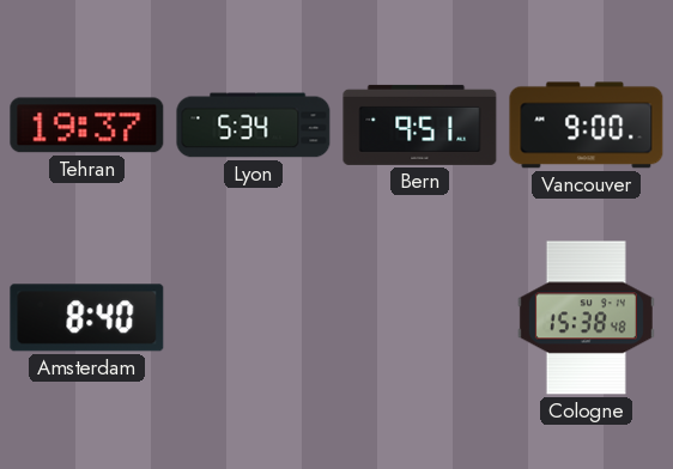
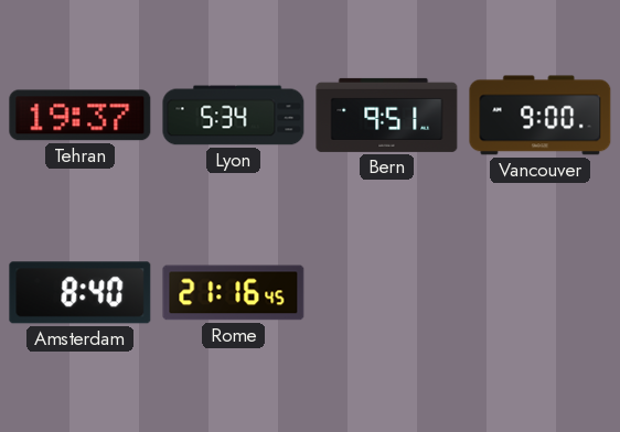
Rome: none -> 21:16
Cologne: 15:38 -> none
